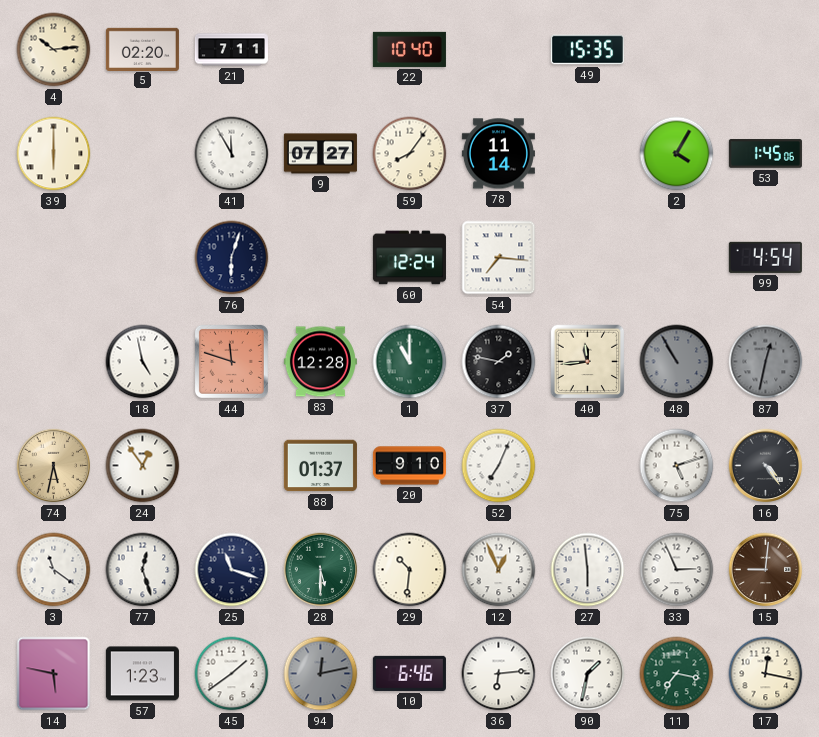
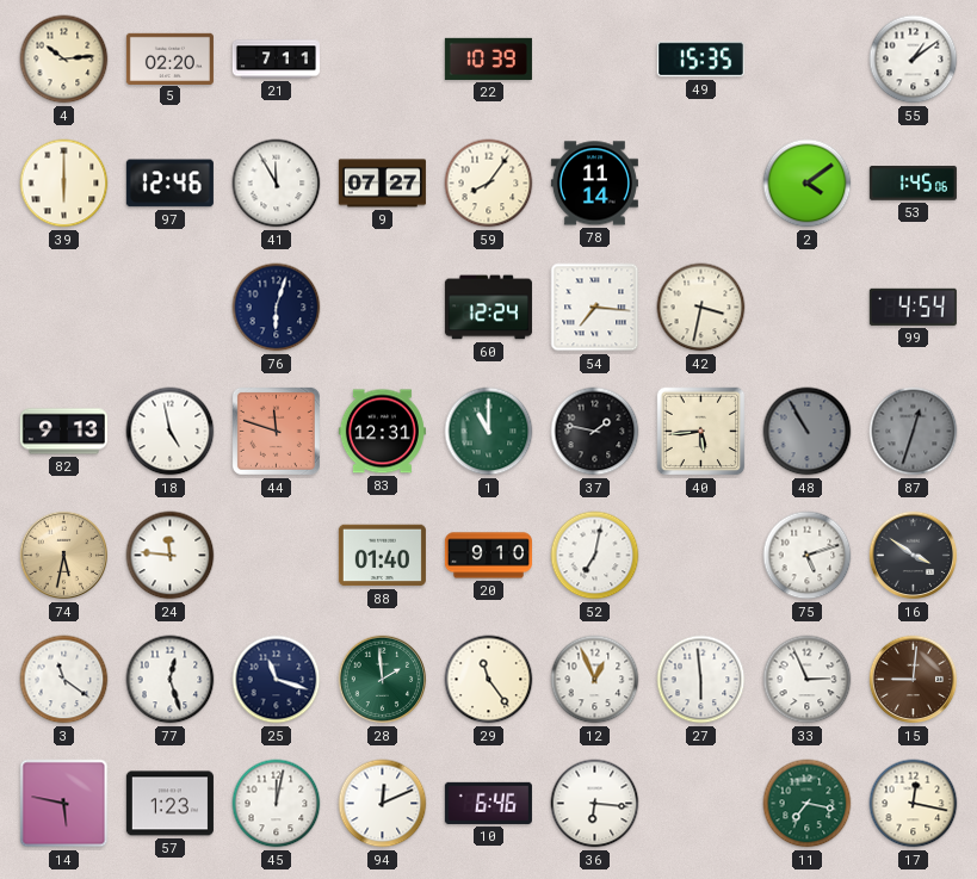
22: 10:40 -> 10:39
55: none -> 1:09
97: none -> 12:46
2: 4:05 -> 4:09
42: none -> 3:32
82: none -> 9:13
83: 12:28 -> 12:31
40: 11:44 -> 5:44
87: 12:32 -> 12:33
24: 12:54 -> 11:46
88: 01:37 -> 01:40
52: 7:04 -> 7:02
16: 4:24 -> 3:51
28: 5:30 -> 1:59
29: 10:31 -> 11:24
45: 1:39 -> 12:02
94: 12:13 -> 12:11
94 dial: grey -> white
36: 6:14 -> 6:16
90: 1:32 -> none
